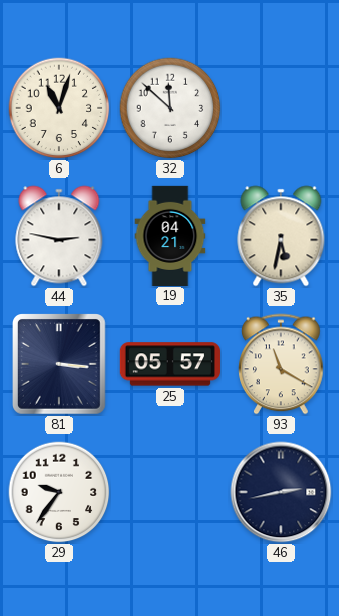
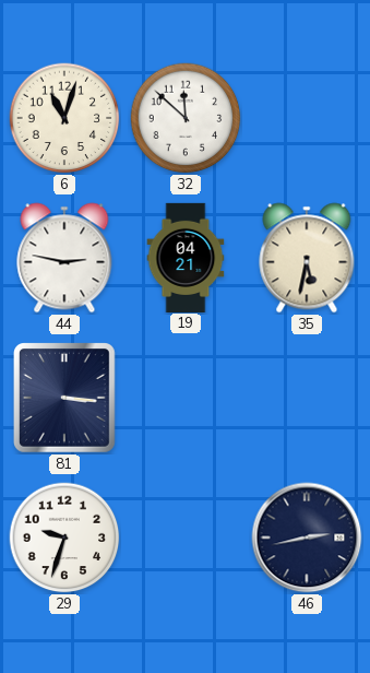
25: 05:57 -> none
93: 11:20 -> none
29: 9:36 -> 9:33
